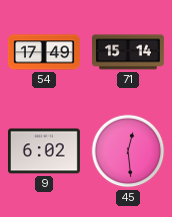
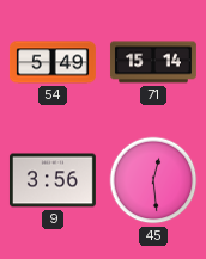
54: 17:49 -> 5:49
9: 6:02 -> 3:56
